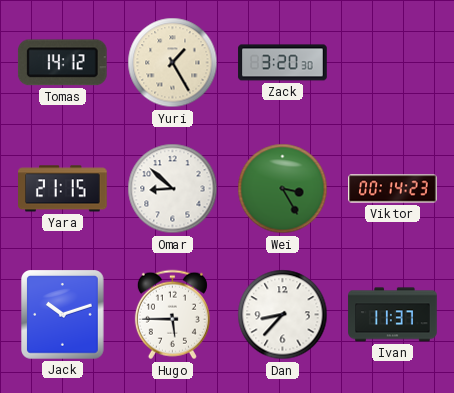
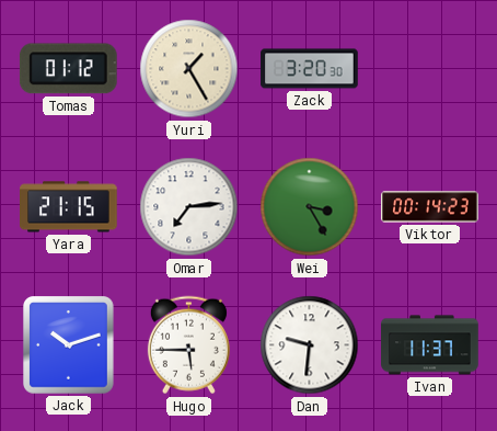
Tomas: 14:12 -> 01:12
Omar: 8:52 -> 7:14
Dan: 8:37 -> 9:31
